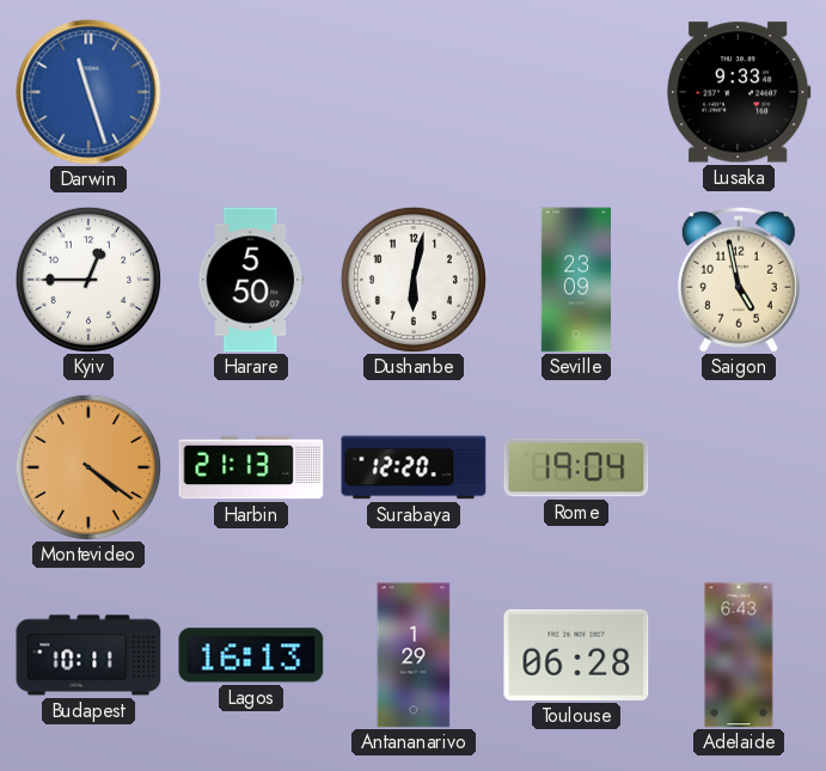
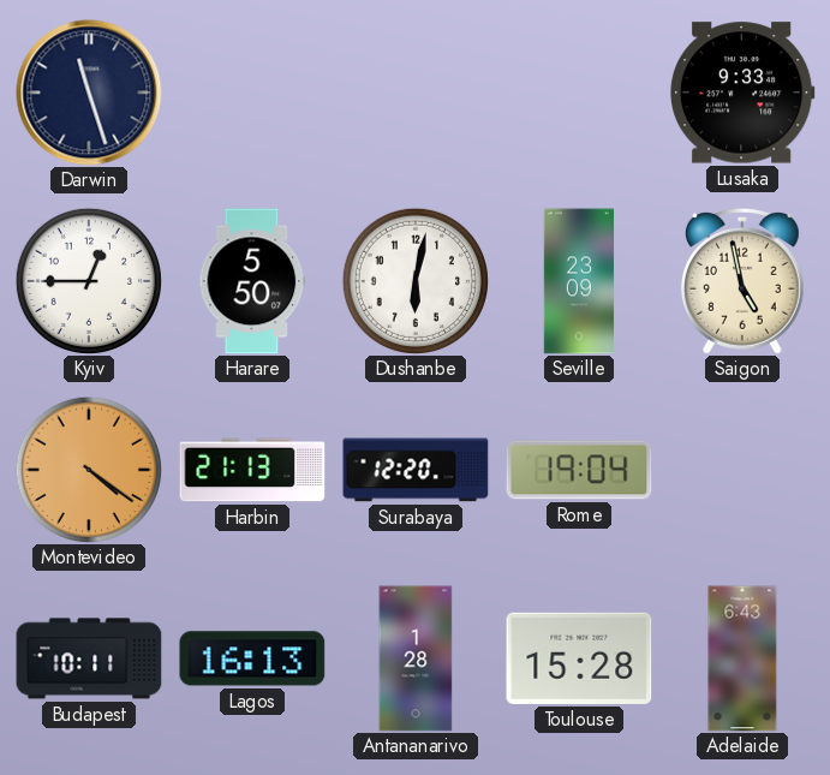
Darwin dial: blue -> navy
Antananarivo: 1:29 -> 1:28
Toulouse: 06:28 -> 15:28
